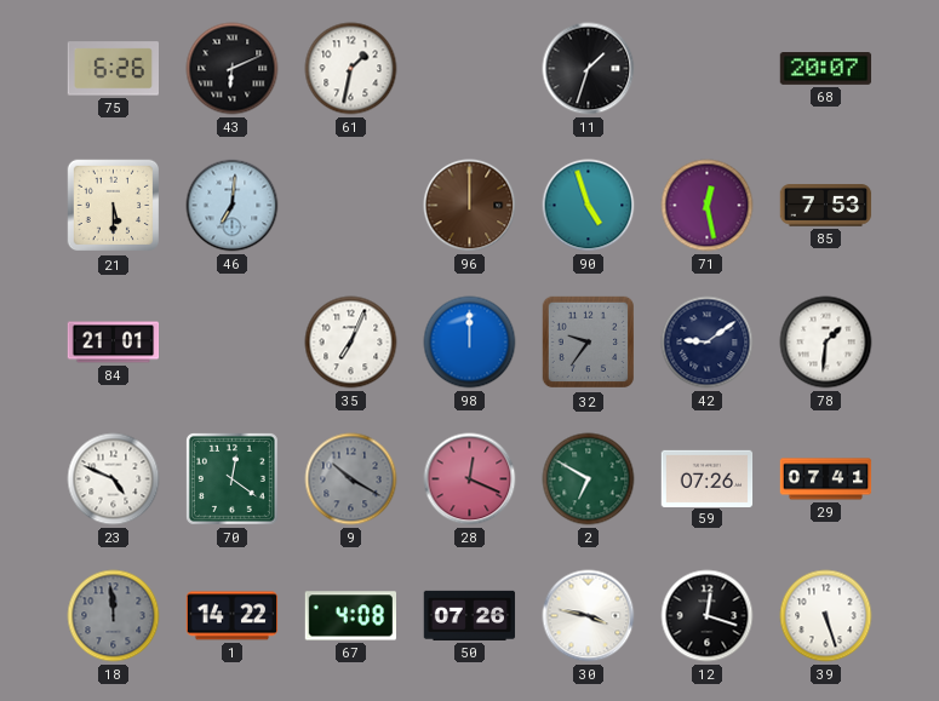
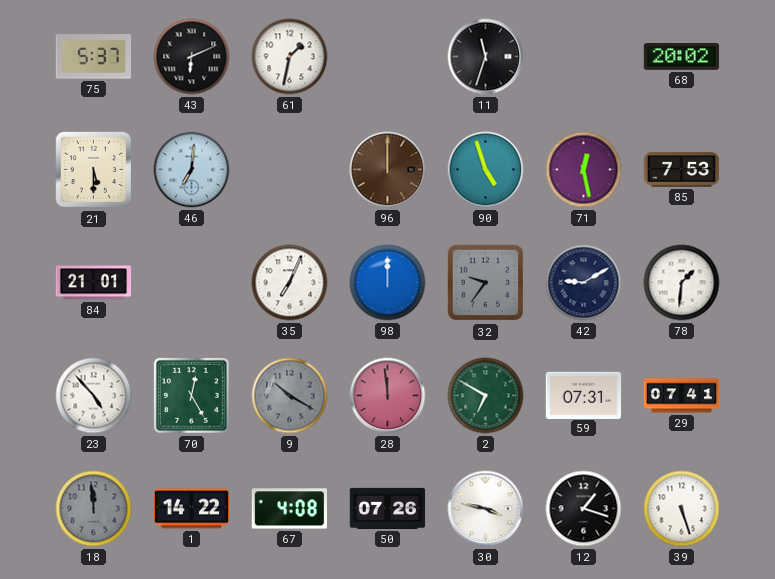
75: 6:26 -> 5:37
11: 1:33 -> 11:33
68: 20:07 -> 20:02
42: 9:09 -> 9:10
23: 4:49 -> 4:53
70: 12:21 -> 12:25
28: 12:19 -> 11:59
59: 07:26 -> 07:31
12: 12:18 -> 1:18
